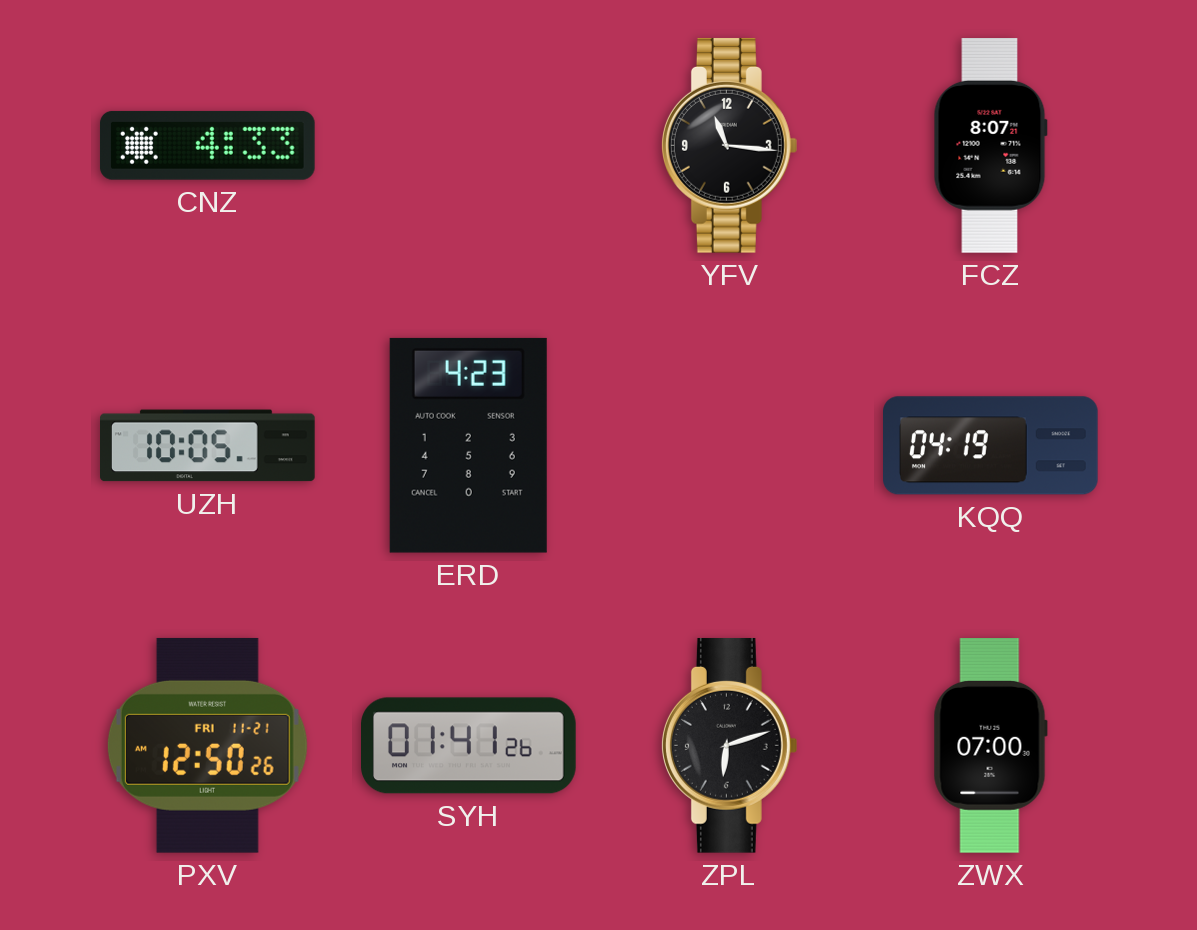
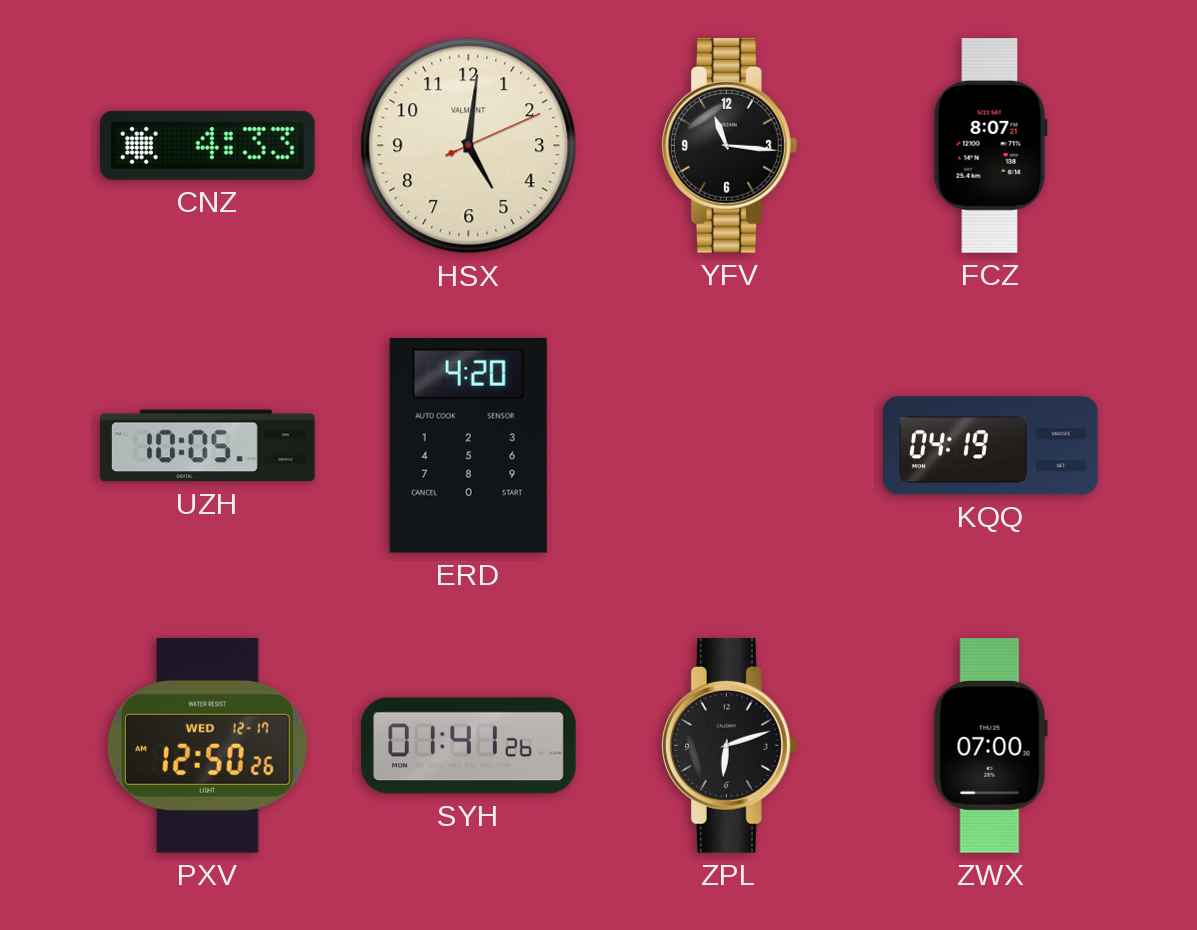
HSX: none -> 5:01
ERD: 4:23 -> 4:20
PXV date: FRI 11-21 -> WED 12-17
